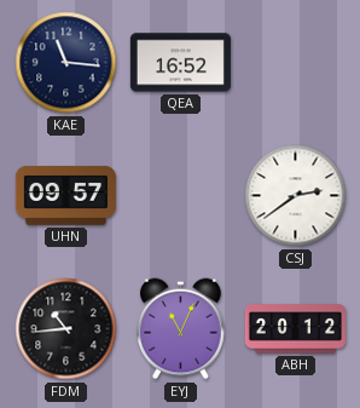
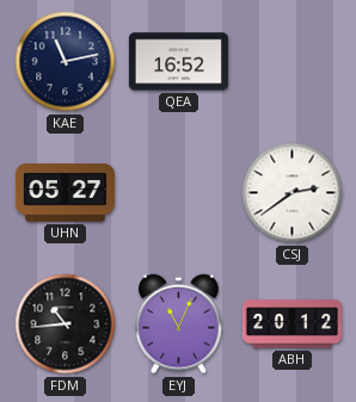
KAE: 11:16 -> 11:13
UHN: 09:57 -> 05:27
